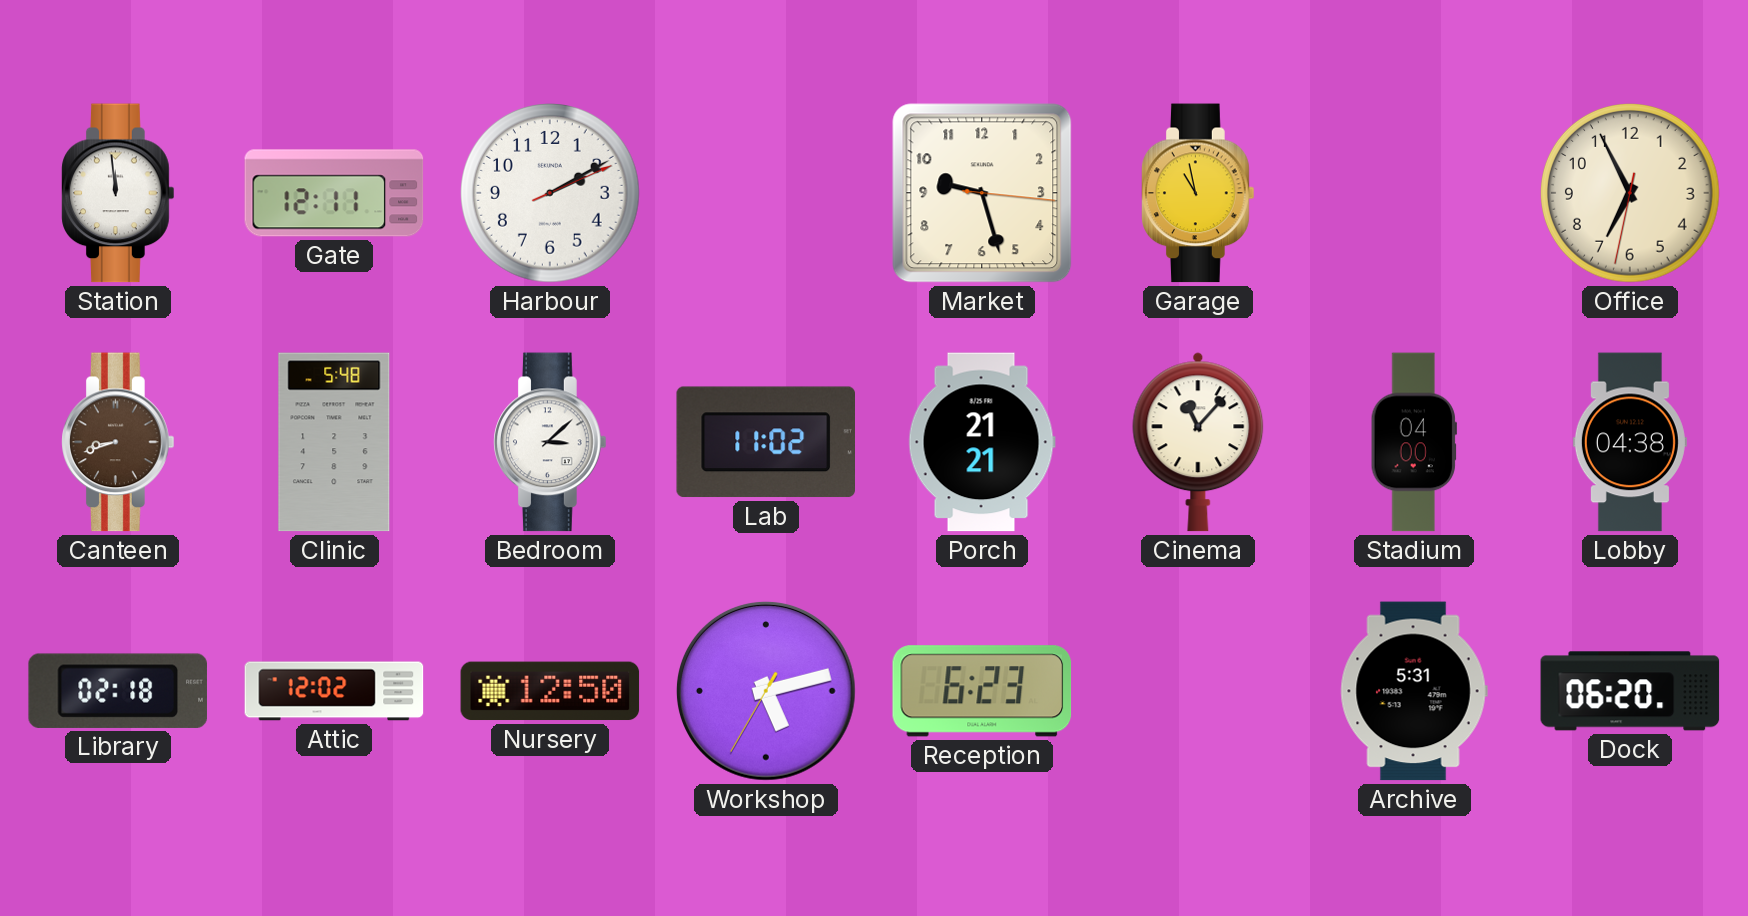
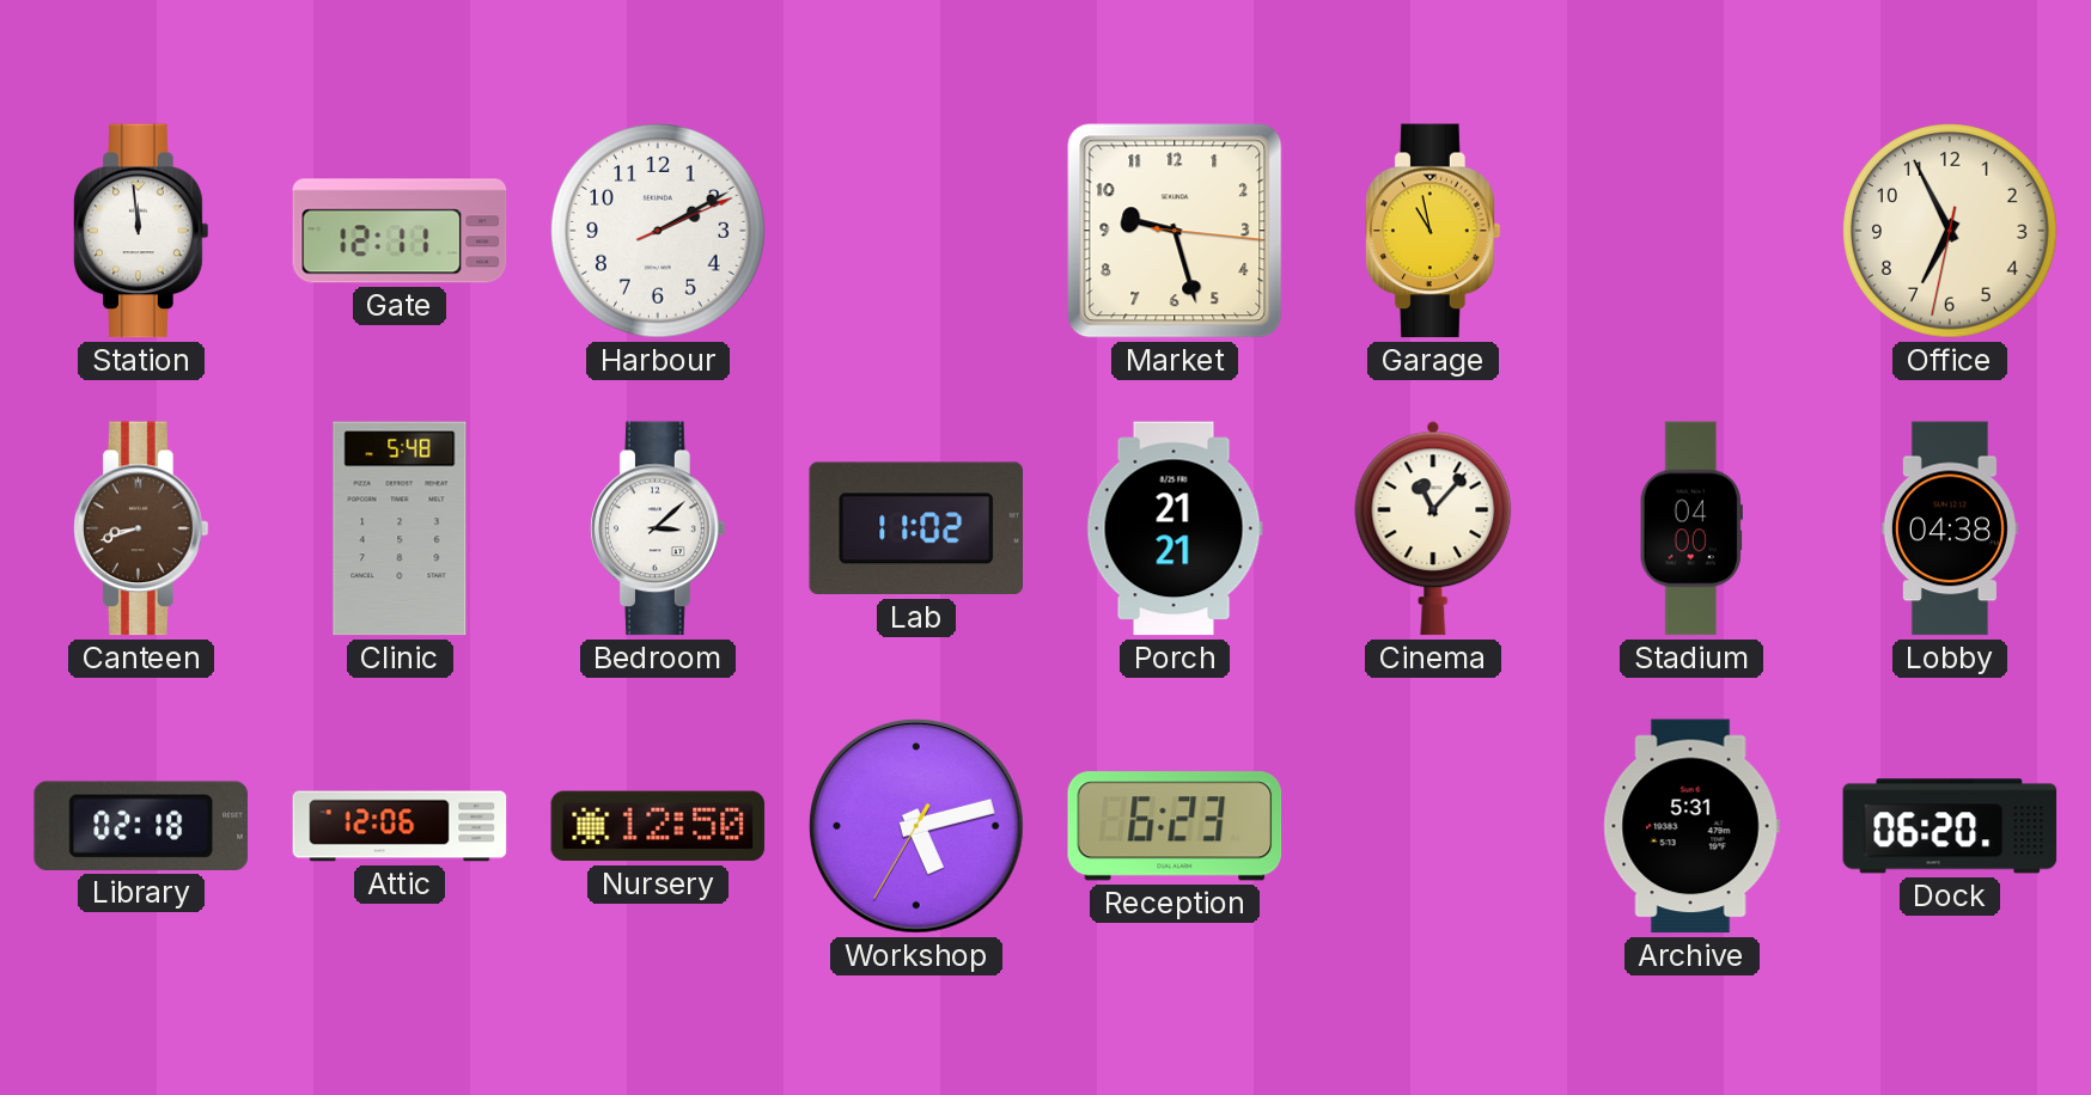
Attic: 12:02 -> 12:06
